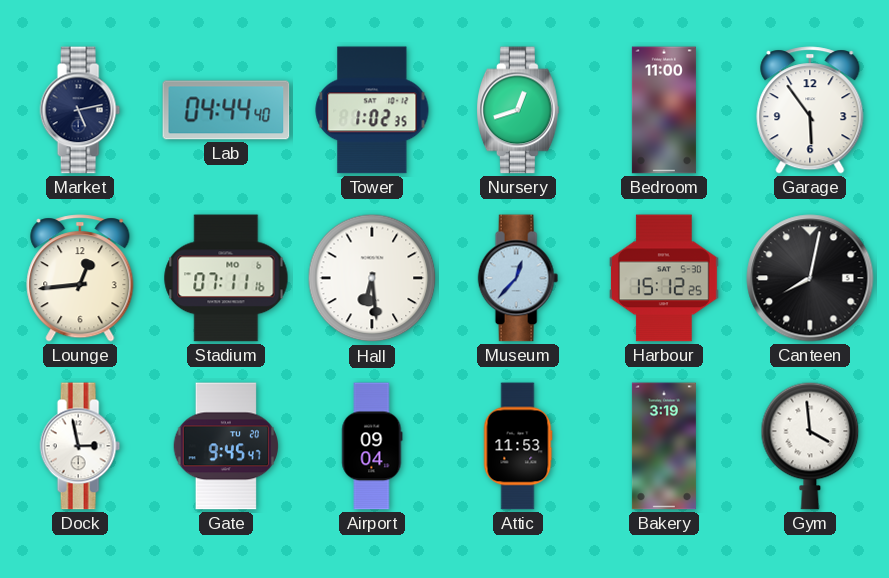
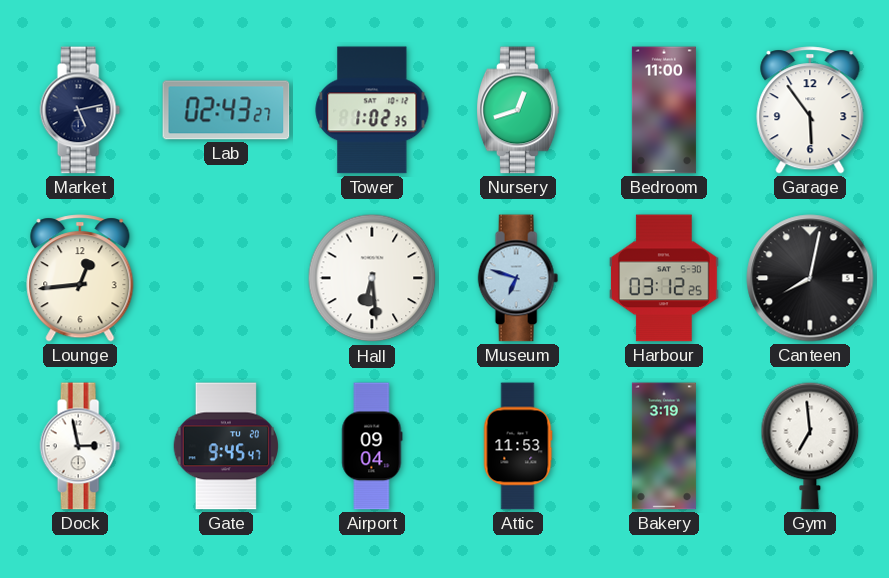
Lab: 04:44 -> 02:43
Stadium: 07:11 -> none
Museum: 12:37 -> 6:48
Harbour: 15:12 -> 03:12
Gym: 3:59 -> 6:59
